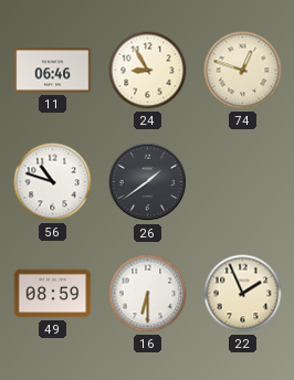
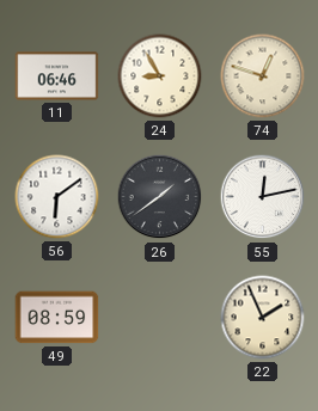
56: 10:48 -> 6:09
55: none -> 12:13
16: 6:30 -> none
